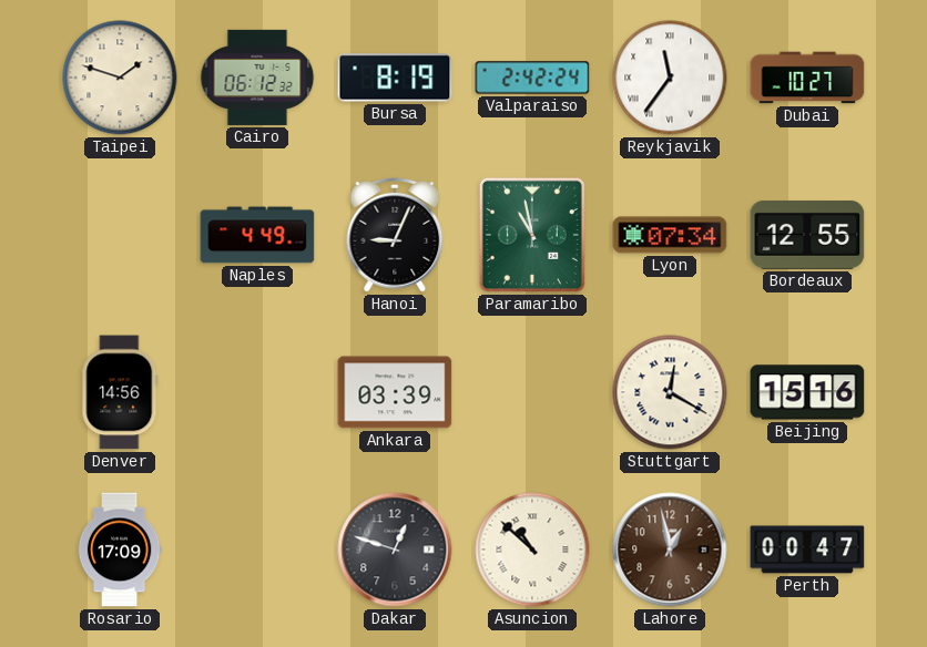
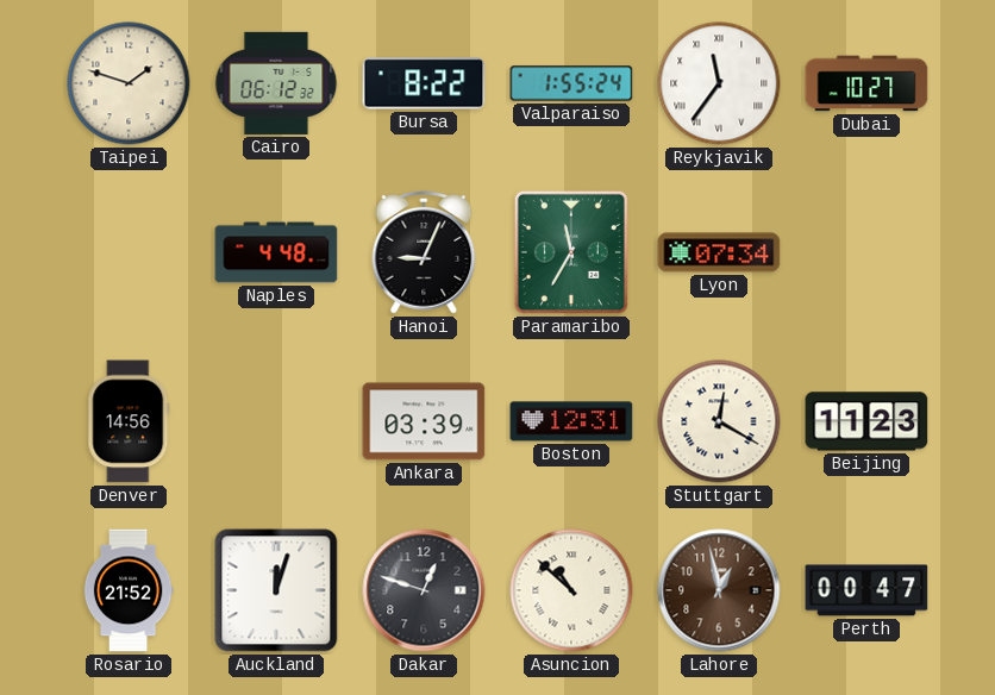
Bursa: 8:19 -> 8:22
Valparaiso: 2:42 -> 1:55
Naples: 4:49 -> 4:48
Paramaribo: 10:58 -> 11:35
Bordeaux: 12:55 -> none
Boston: none -> 12:31
Beijing: 15:16 -> 11:23
Rosario: 17:09 -> 21:52
Auckland: none -> 12:03
